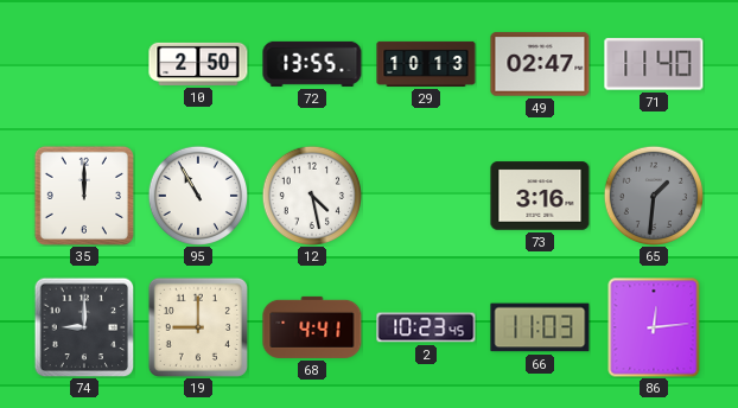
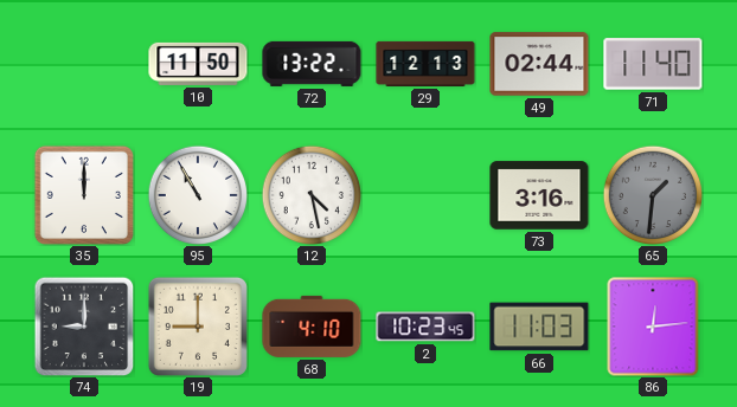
10: 2:50 -> 11:50
72: 13:55 -> 13:22
29: 10:13 -> 12:13
49: 02:47 -> 02:44
68: 4:41 -> 4:10
